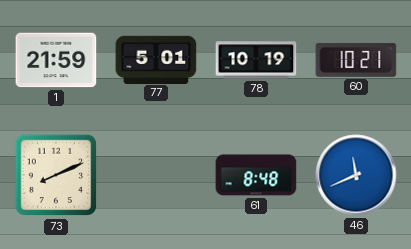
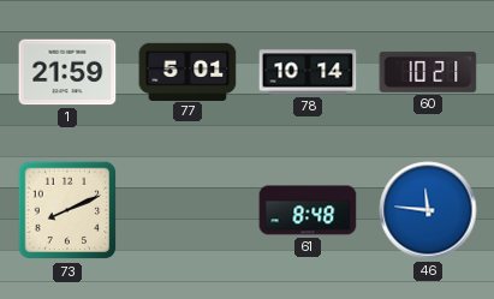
78: 10:19 -> 10:14
46: 11:41 -> 11:46
